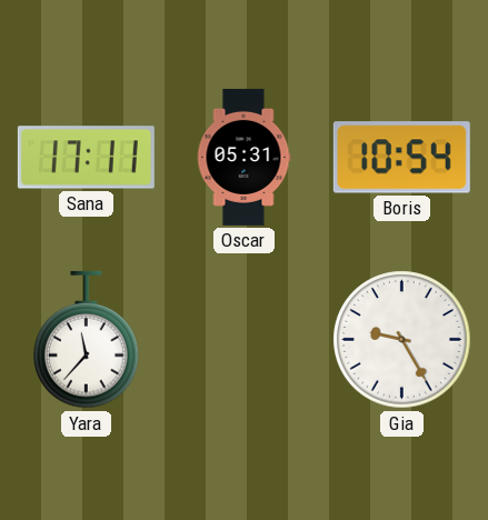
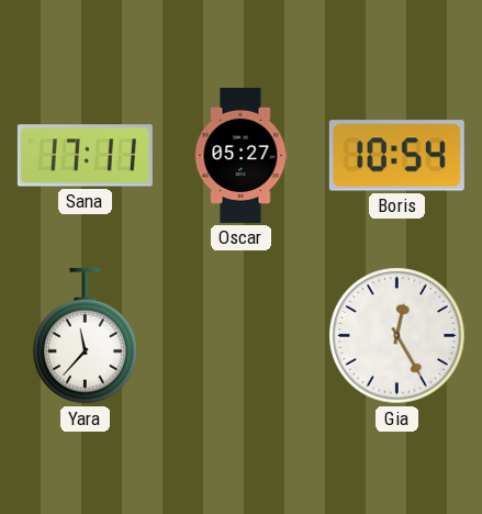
Oscar: 05:31 -> 05:27
Gia: 9:25 -> 12:25
